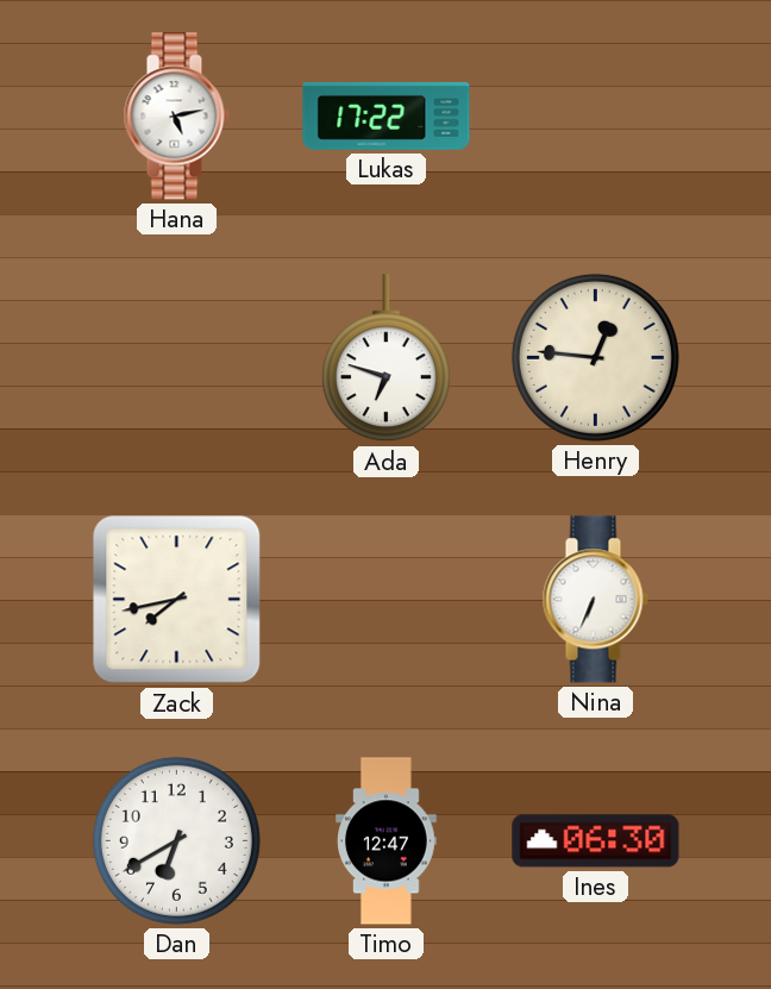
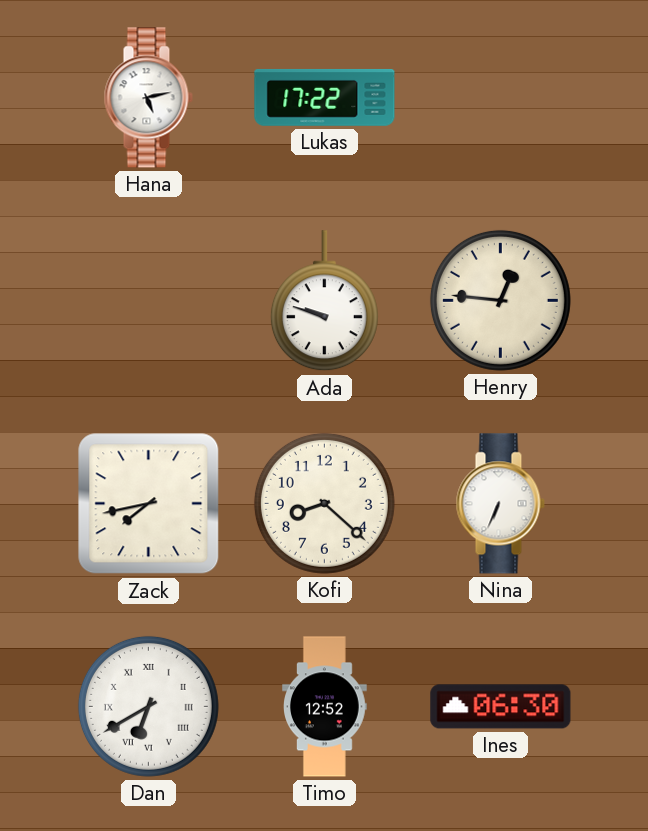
Ada: 6:48 -> 9:48
Kofi: none -> 8:22
Dan numerals: Arabic -> Roman
Timo: 12:47 -> 12:52
